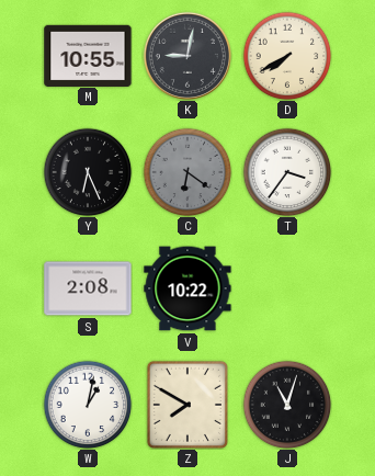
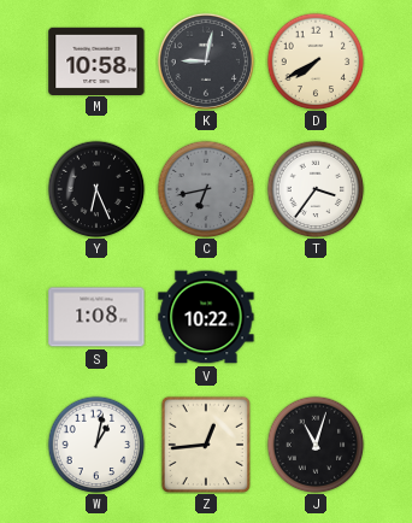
M: 10:55 -> 10:58
C: 6:21 -> 6:43
S: 2:08 -> 1:08
Z: 7:50 -> 12:44
